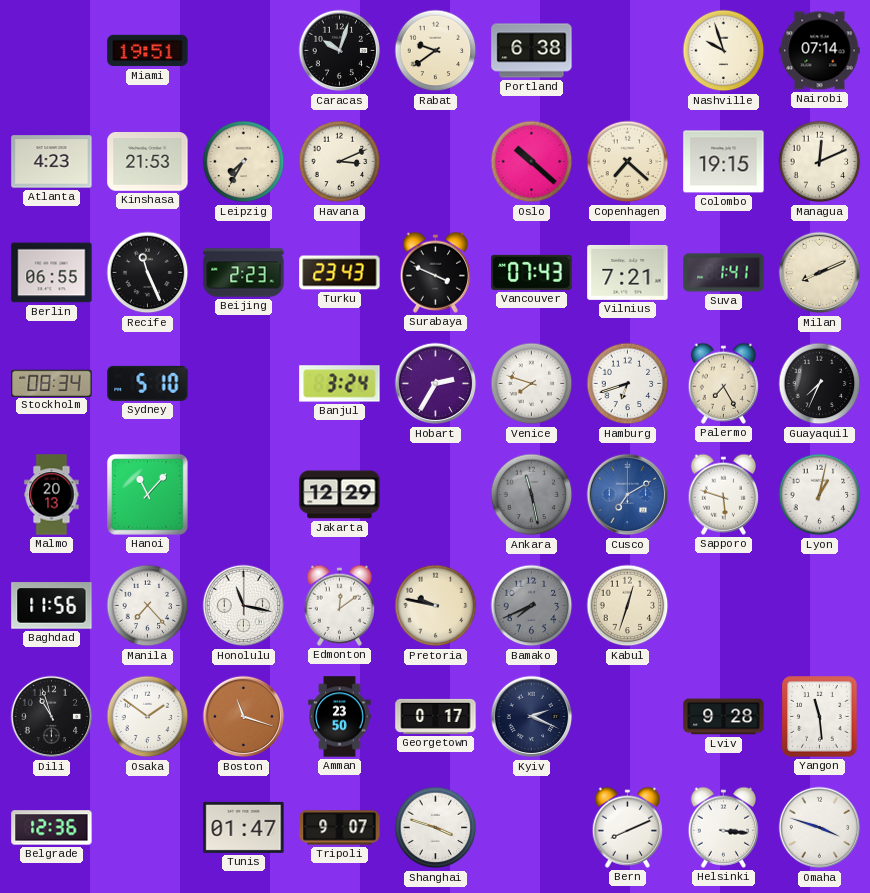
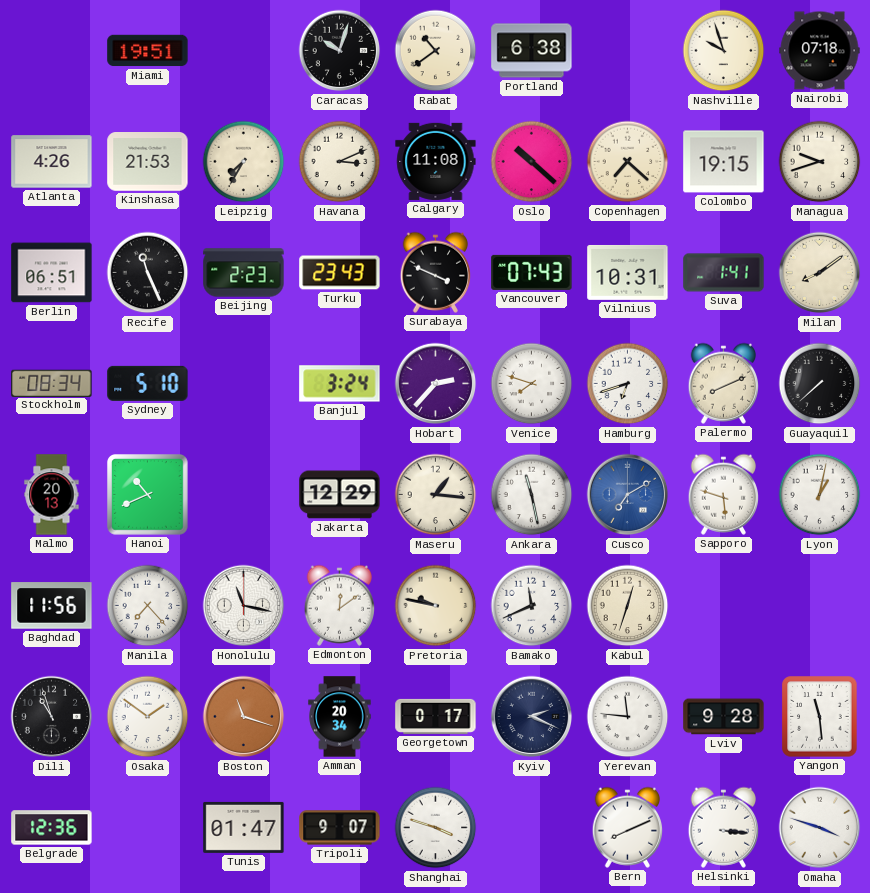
Rabat: 9:39 -> 10:39
Nairobi: 07:14 -> 07:18
Atlanta: 4:23 -> 4:26
Calgary: none -> 11:08
Managua: 12:11 -> 9:42
Berlin: 06:55 -> 06:51
Vilnius: 7:21 -> 10:31
Milan: 8:11 -> 8:09
Hobart: 2:35 -> 2:37
Palermo: 7:25 -> 8:11
Guayaquil: 7:34 -> 7:38
Hanoi: 11:07 -> 10:41
Maseru: none -> 1:16
Ankara dial: grey -> white
Bamako: 7:41 -> 11:41
Bamako dial: grey -> white
Amman: 23:50 -> 20:34
Yerevan: none -> 11:46
